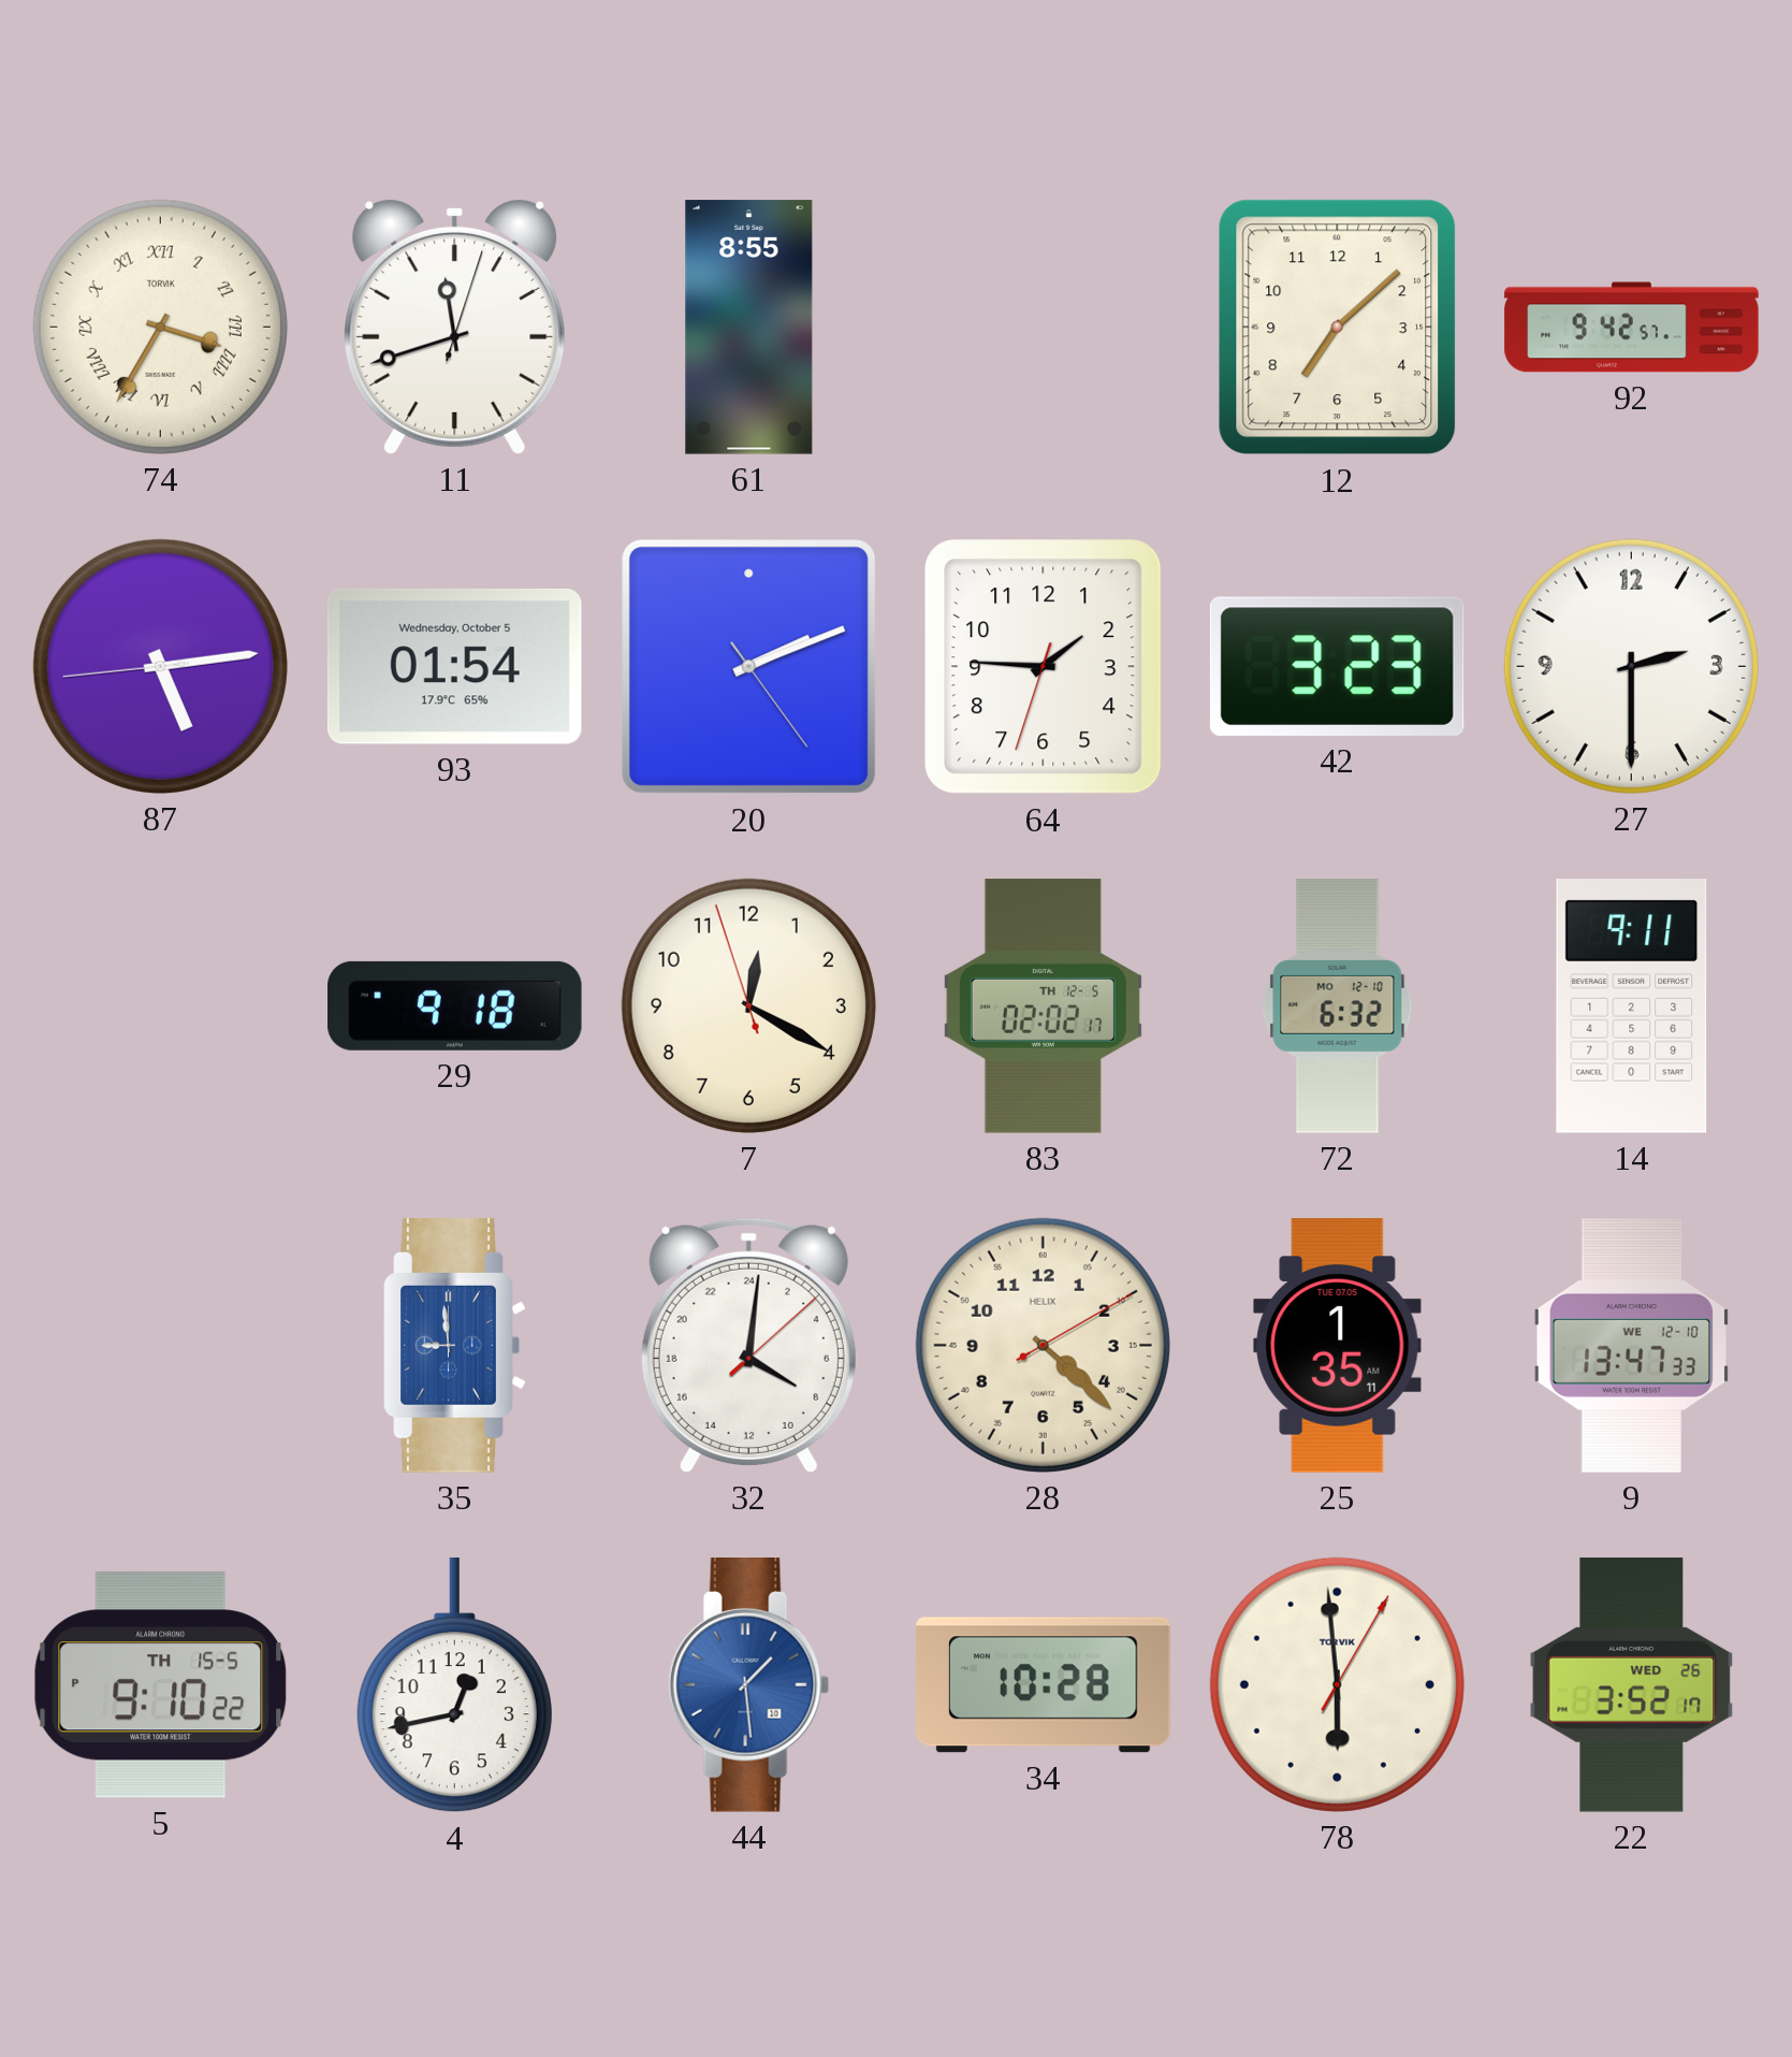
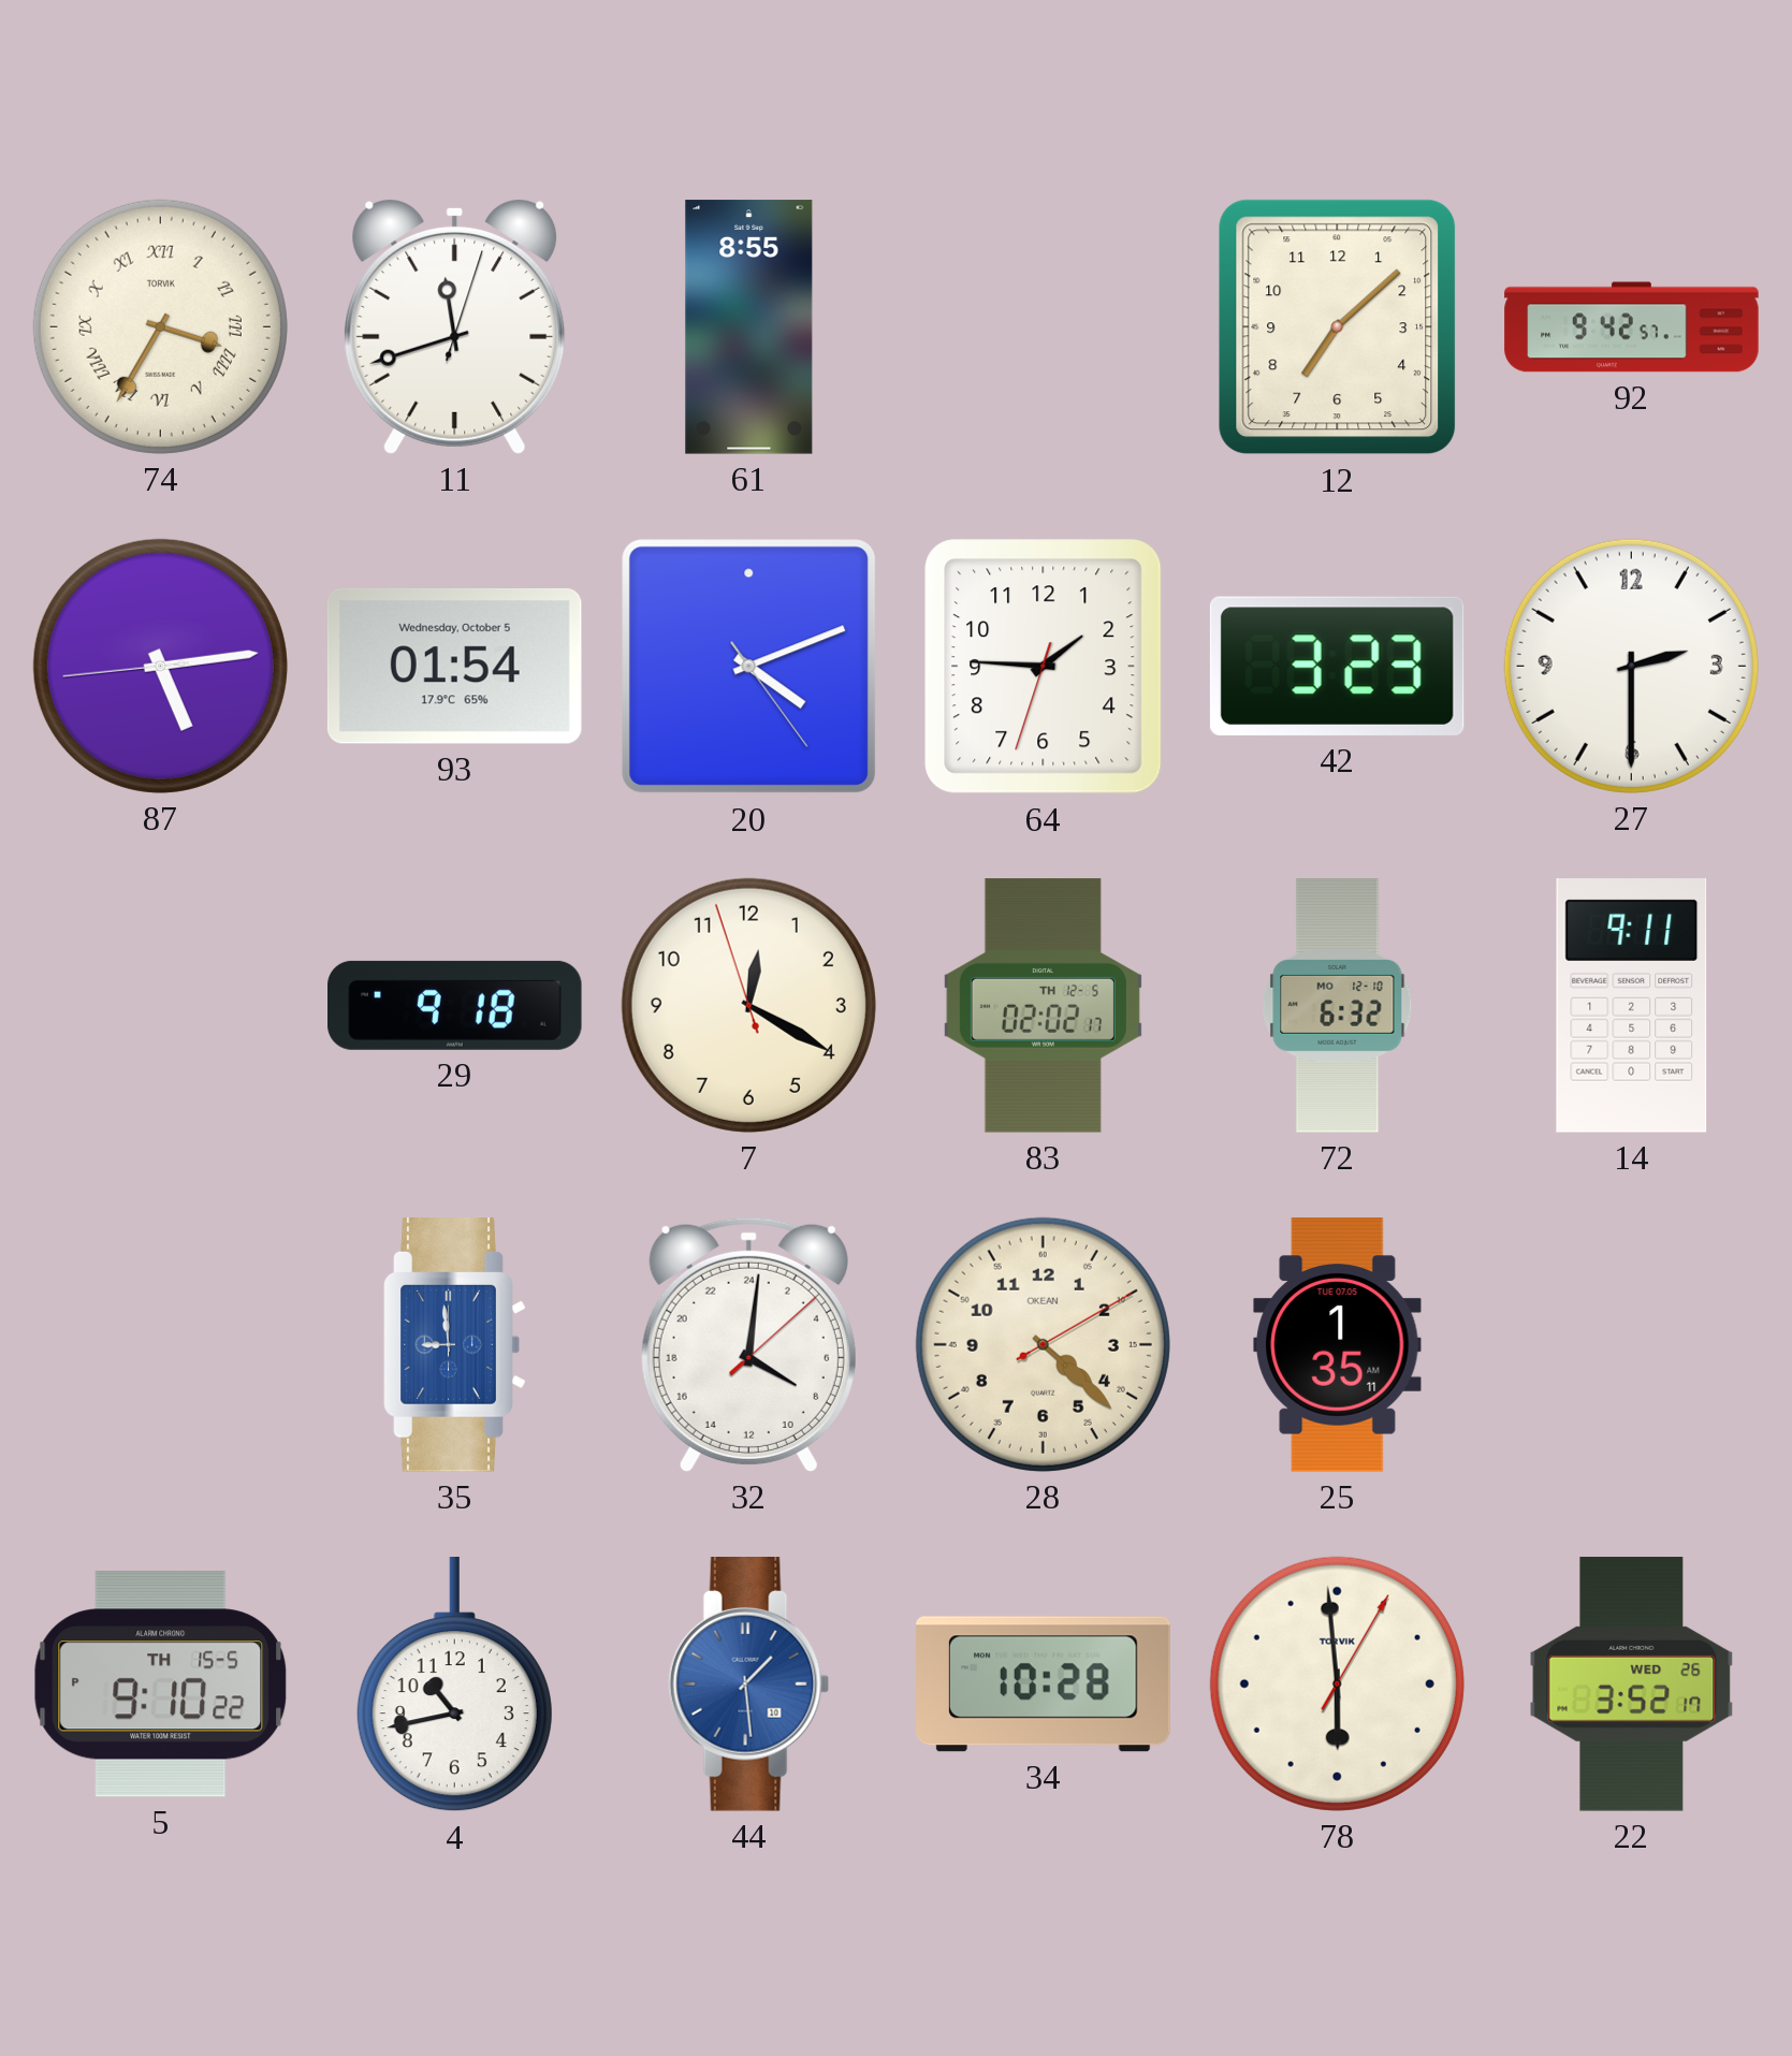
20: 2:11 -> 4:11
28 brand: HELIX -> OKEAN
9: 13:47 -> none
4: 12:43 -> 10:43
